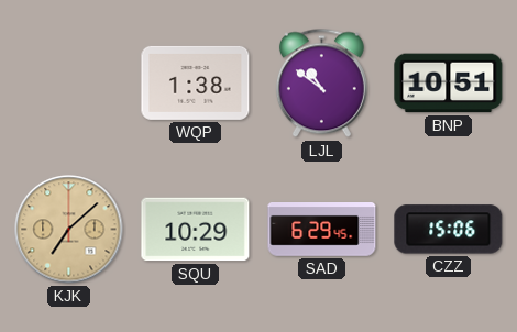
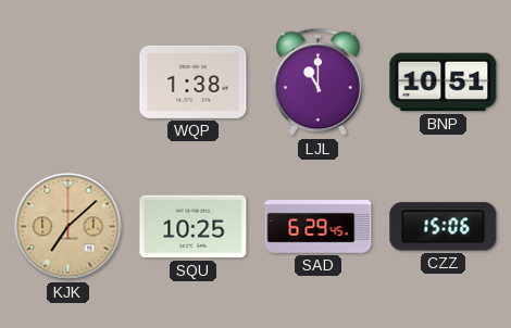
LJL: 10:51 -> 11:00
SQU: 10:29 -> 10:25
